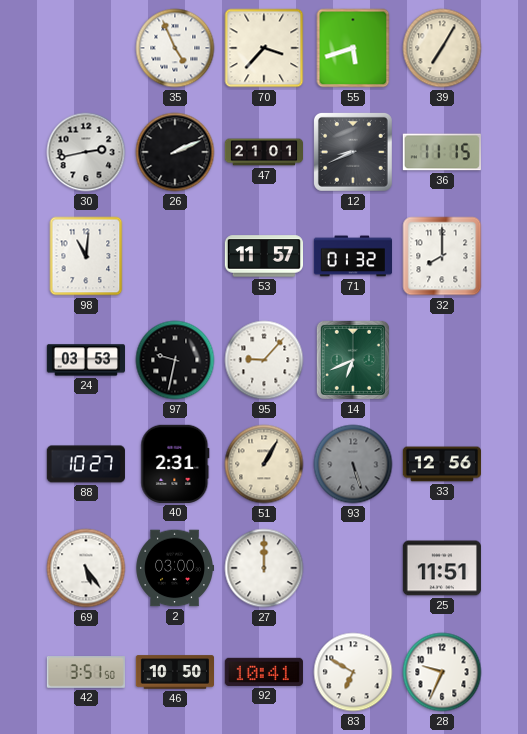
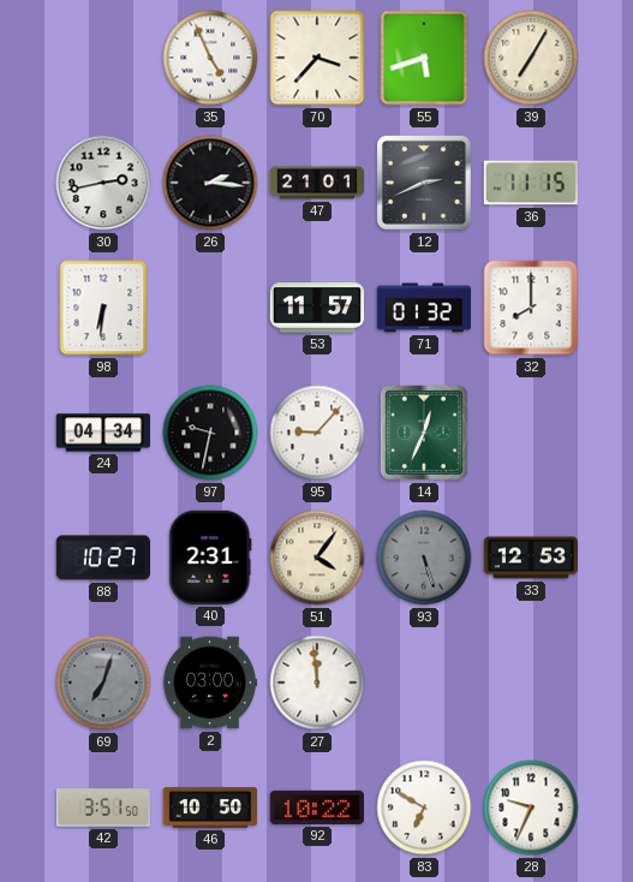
26: 2:11 -> 2:16
12: 8:41 -> 2:41
98: 11:01 -> 6:31
24: 03:53 -> 04:34
14: 6:41 -> 12:34
51: 1:05 -> 4:06
33: 12:56 -> 12:53
69: 5:24 -> 7:03
69 dial: white -> grey
27: 12:00 -> 11:59
25: 11:51 -> none
92: 10:41 -> 10:22
